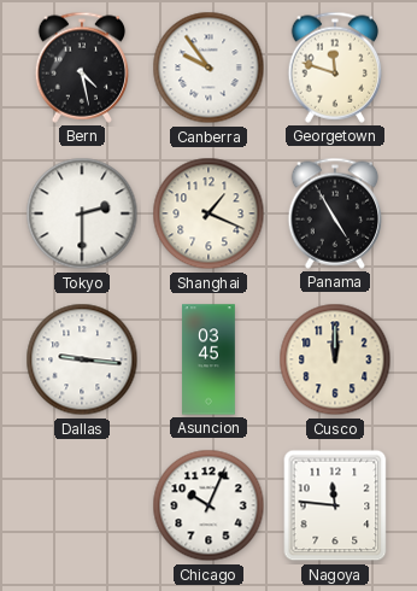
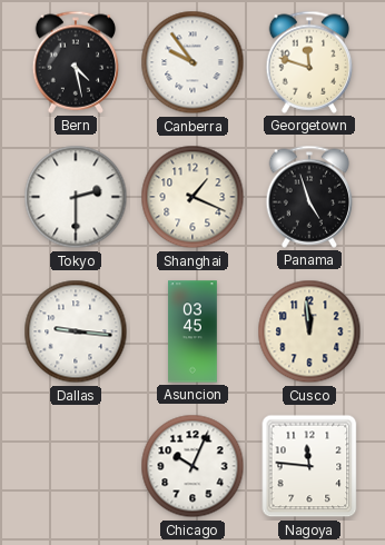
Panama: 4:55 -> 4:57
Cusco: 12:00 -> 11:59
